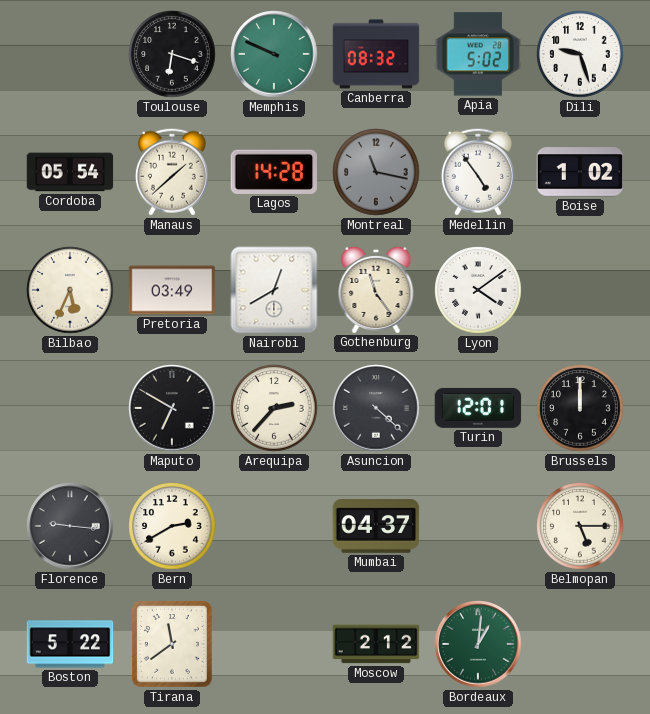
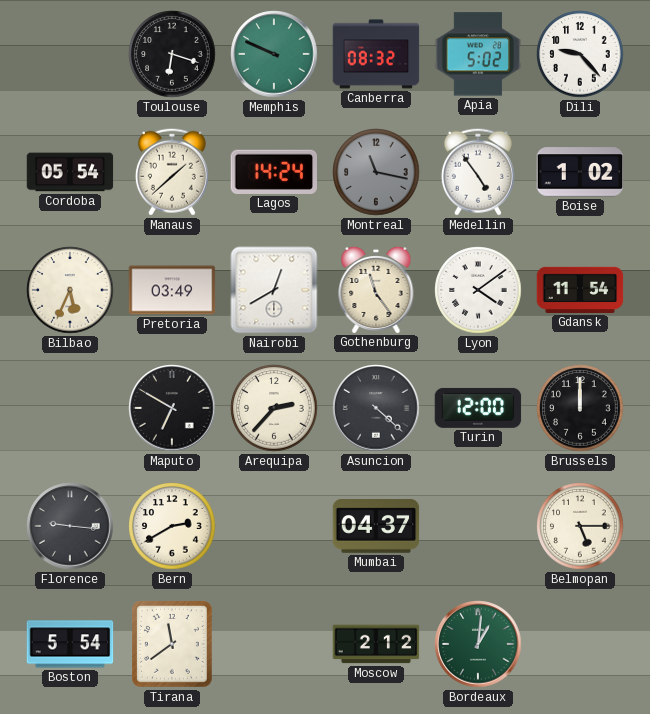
Dili: 9:27 -> 9:23
Lagos: 14:28 -> 14:24
Gdansk: none -> 11:54
Turin: 12:01 -> 12:00
Boston: 5:22 -> 5:54
